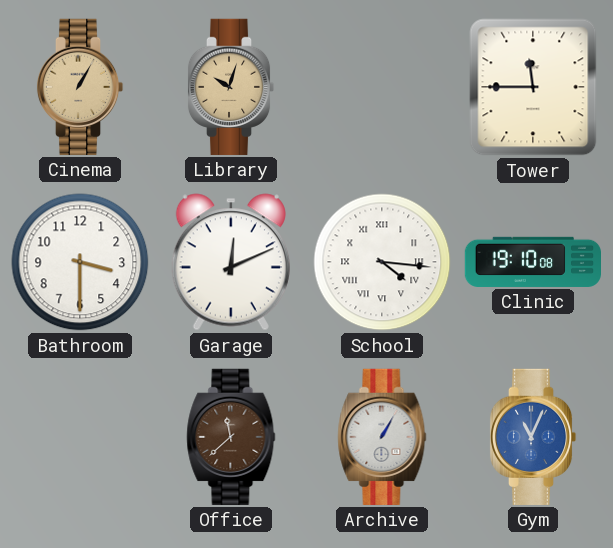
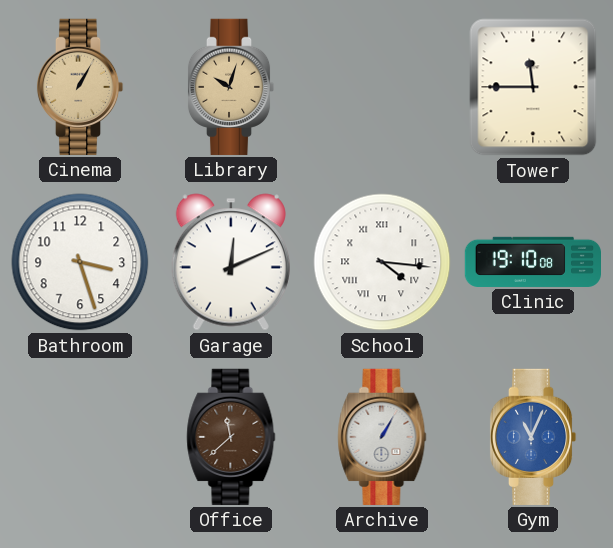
Bathroom: 3:30 -> 3:27
